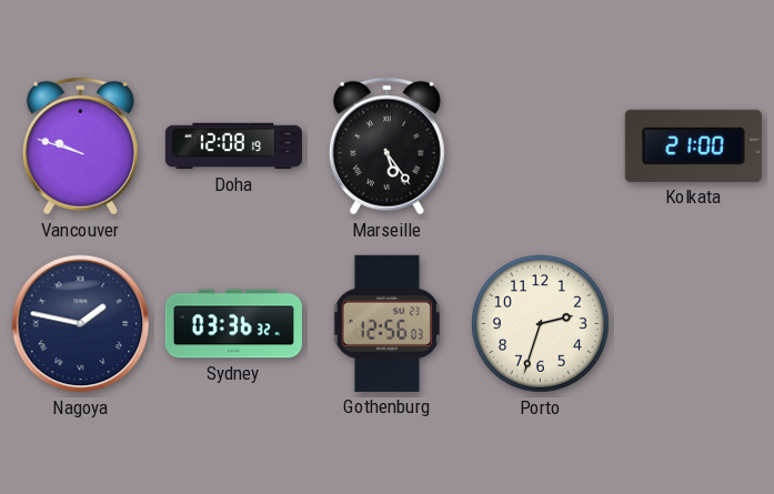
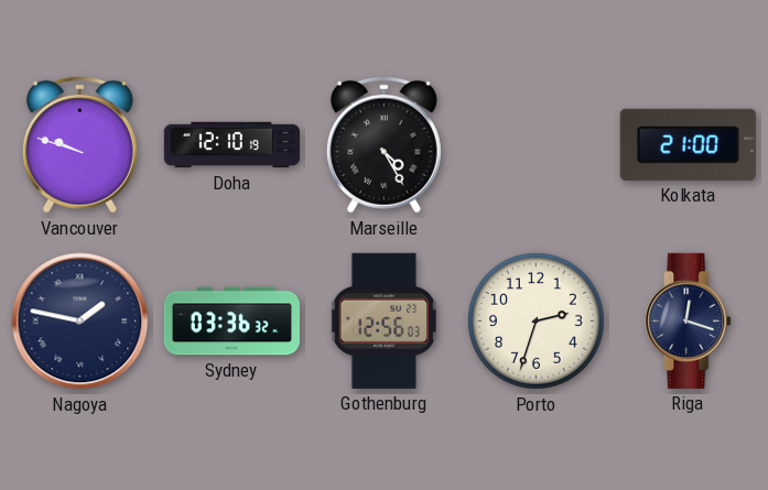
Doha: 12:08 -> 12:10
Marseille: 5:24 -> 4:25
Riga: none -> 12:18
